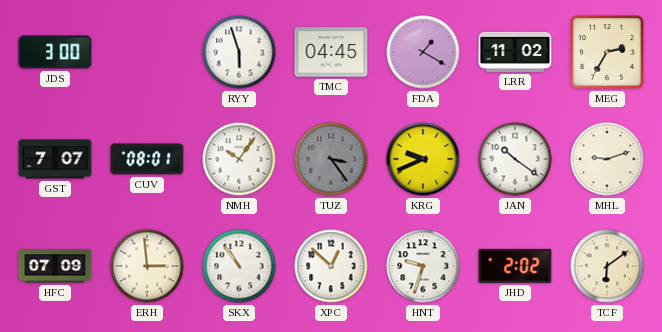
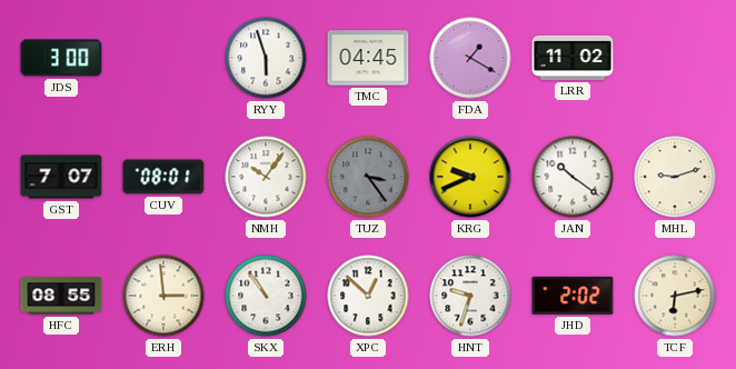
MEG: 2:35 -> none
HFC: 07:09 -> 08:55
TCF: 6:09 -> 6:13
